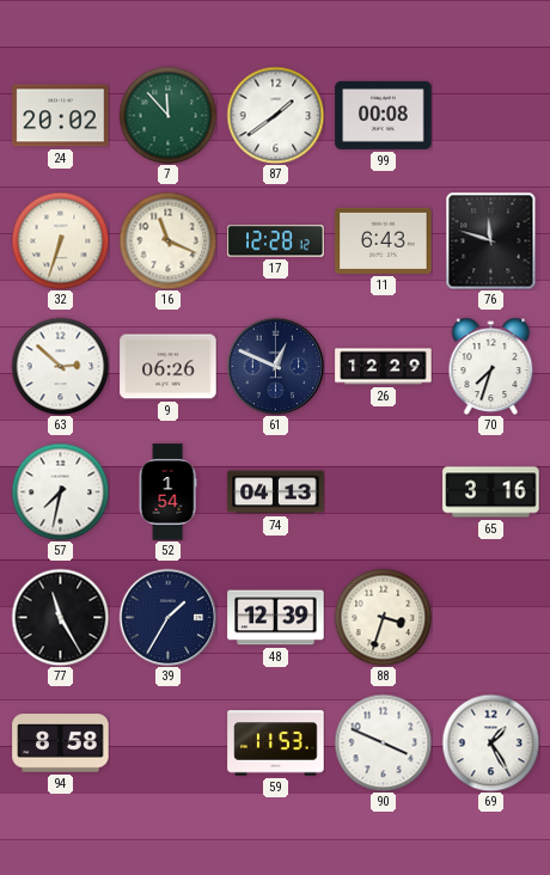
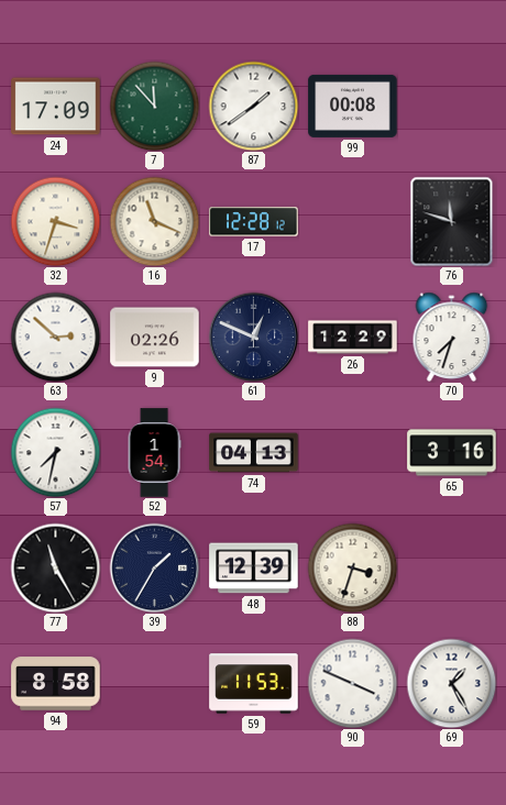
24: 20:02 -> 17:09
32: 6:33 -> 3:33
11: 6:43 -> none
9: 06:26 -> 02:26
